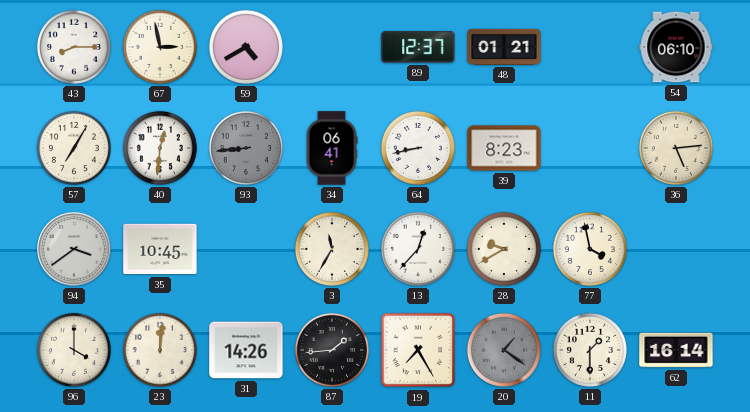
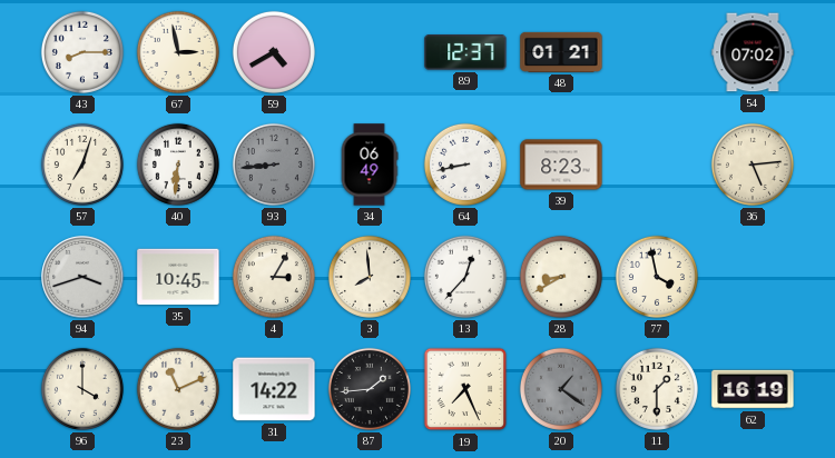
54: 06:10 -> 07:02
57: 7:05 -> 7:03
40: 12:31 -> 6:31
34: 06:41 -> 06:49
94: 3:39 -> 3:42
4: none -> 3:05
3: 11:35 -> 7:59
28: 9:40 -> 8:40
23: 12:01 -> 11:11
31: 14:26 -> 14:22
19: 7:25 -> 7:26
62: 16:14 -> 16:19
